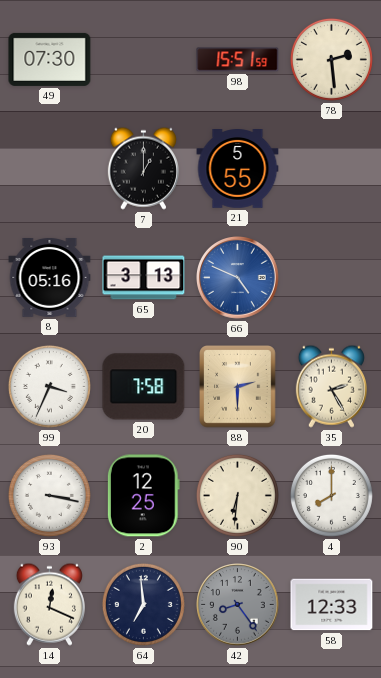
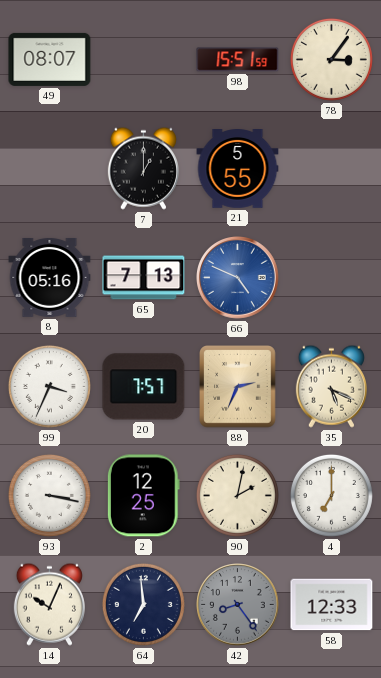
49: 07:30 -> 08:07
78: 2:29 -> 3:06
65: 3:13 -> 7:13
20: 7:58 -> 7:57
88: 2:30 -> 2:34
35: 2:25 -> 5:19
90: 6:31 -> 2:02
4: 8:00 -> 7:00
14: 12:19 -> 10:04
